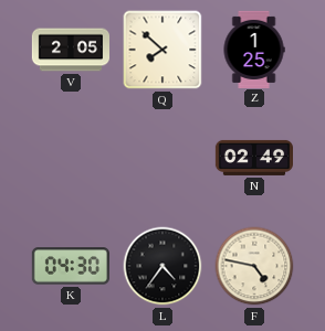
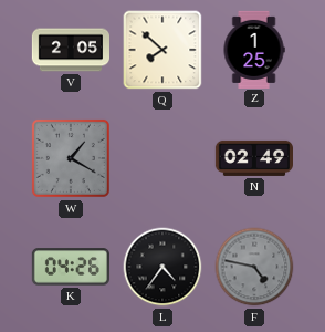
W: none -> 1:20
K: 04:30 -> 04:26
F dial: cream -> grey
